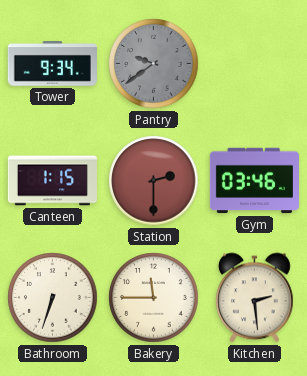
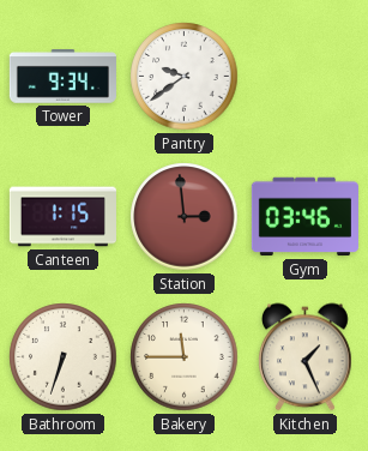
Pantry dial: grey -> white
Station: 2:30 -> 2:59
Kitchen: 2:29 -> 1:26
